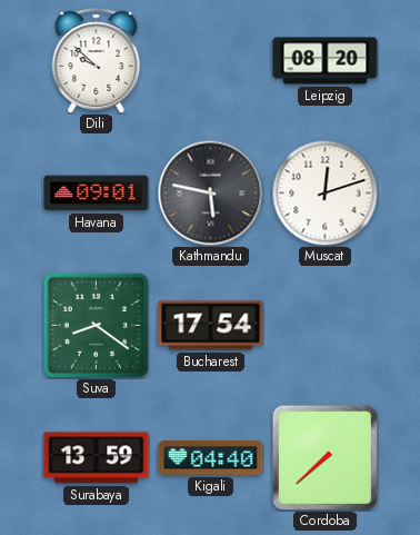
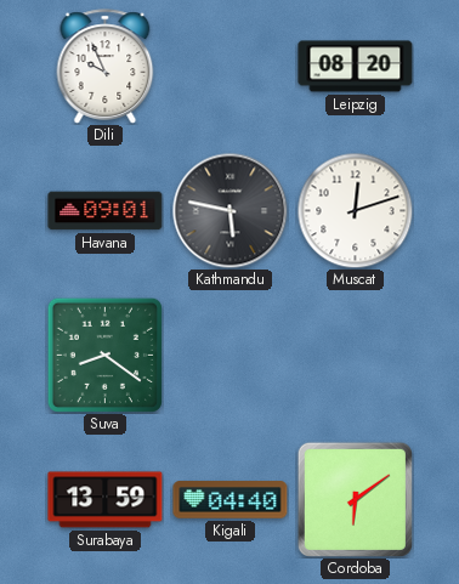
Dili: 9:52 -> 9:56
Bucharest: 17:54 -> none
Cordoba: 7:38 -> 6:09
